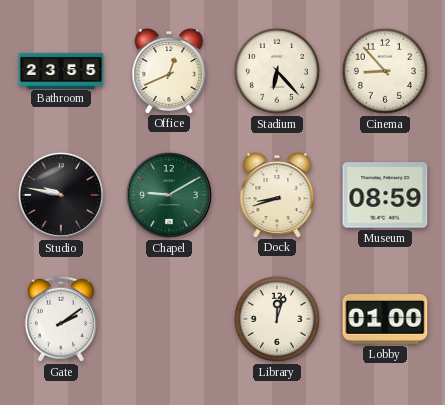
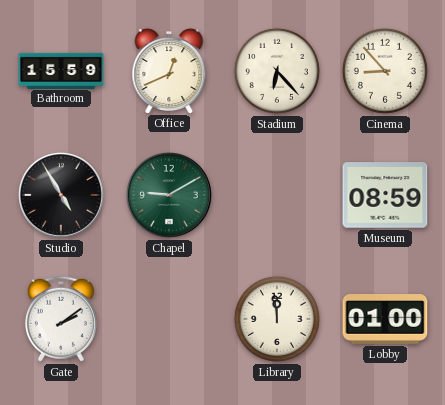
Bathroom: 23:55 -> 15:59
Studio: 9:47 -> 4:55
Dock: 8:42 -> none
Library: 12:03 -> 11:59
